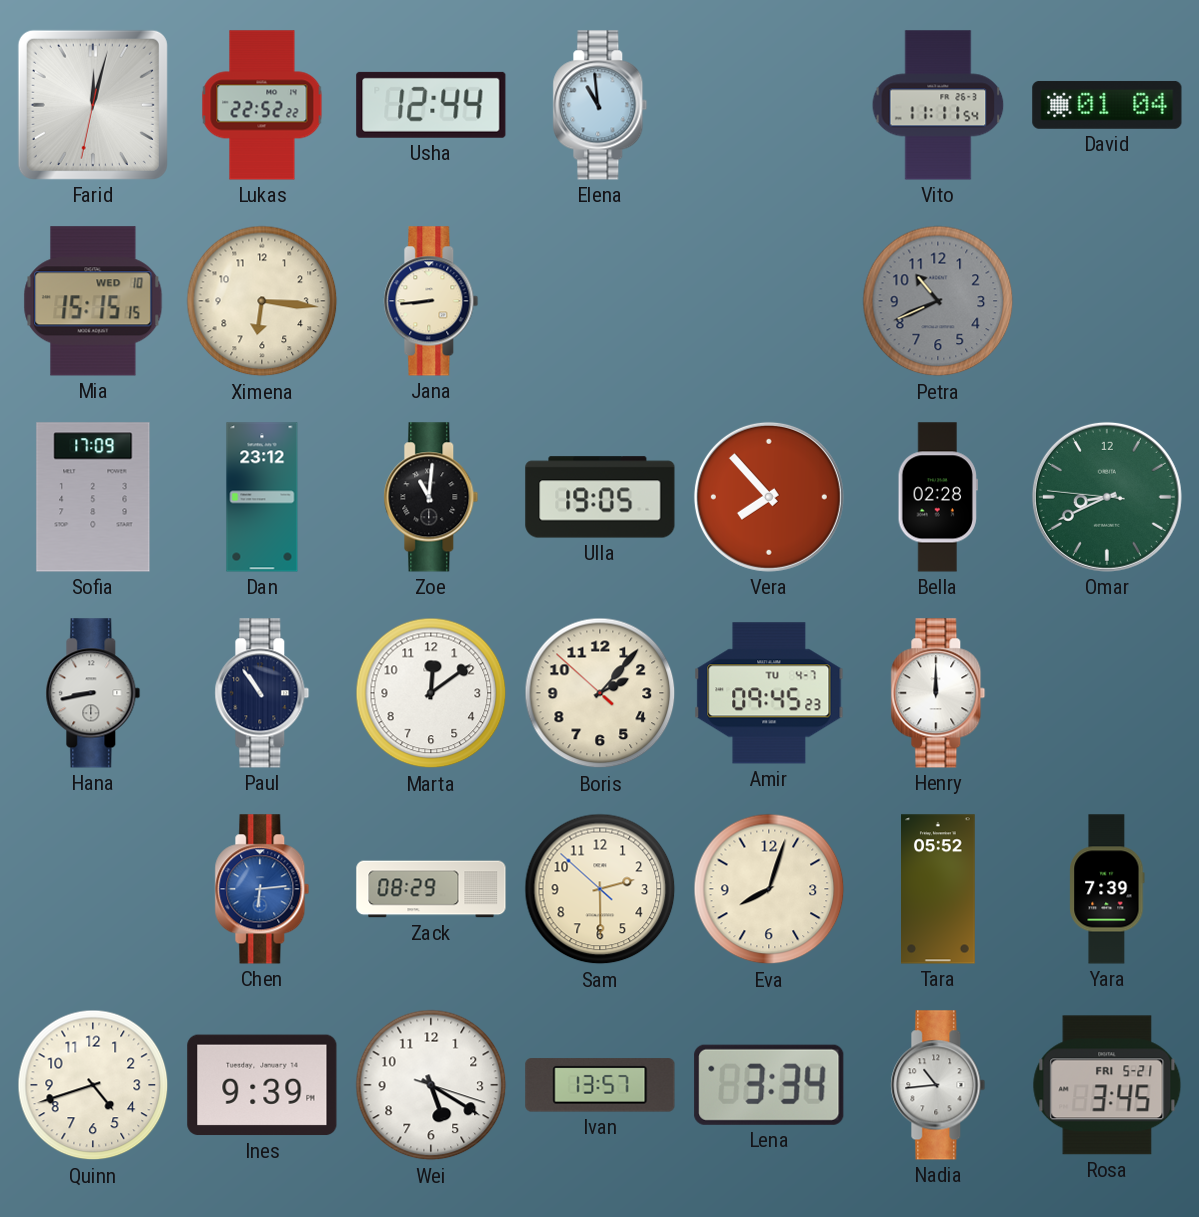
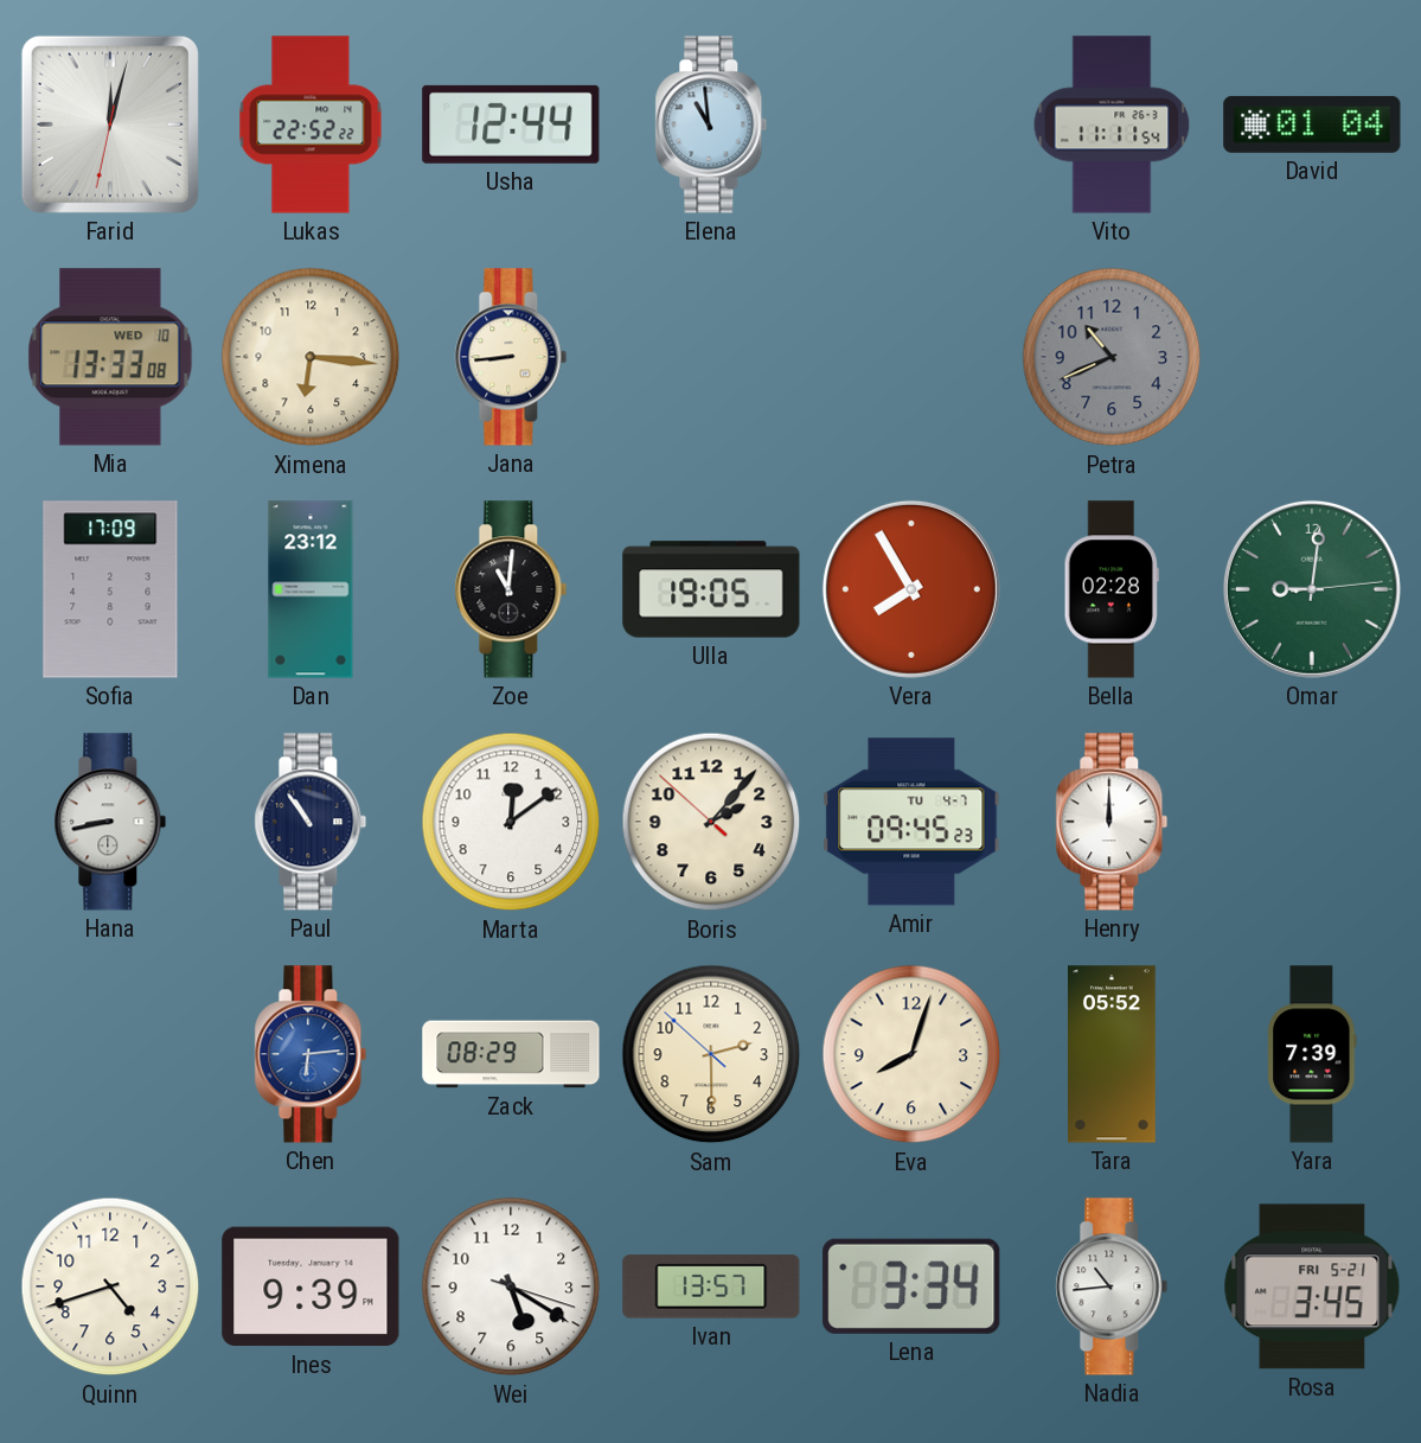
Mia: 15:15 -> 13:33
Vera: 7:53 -> 7:55
Omar: 8:40 -> 9:01
